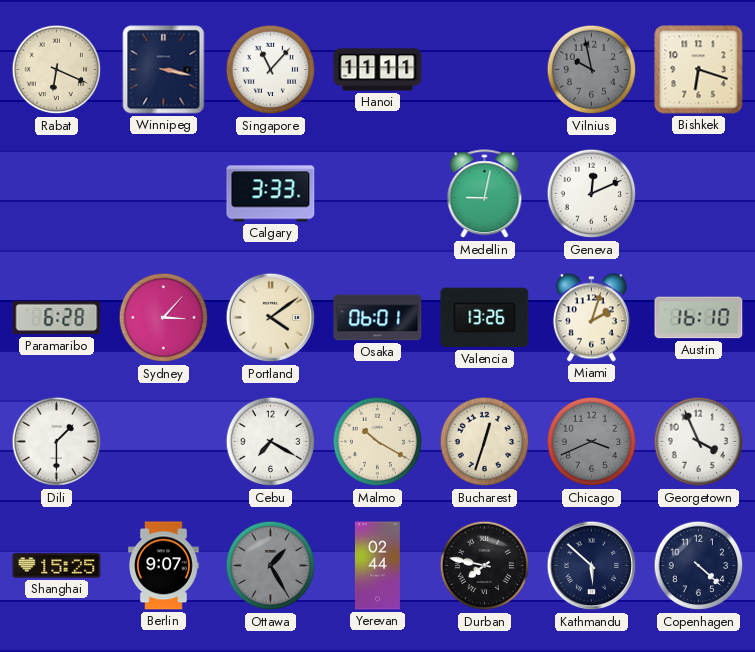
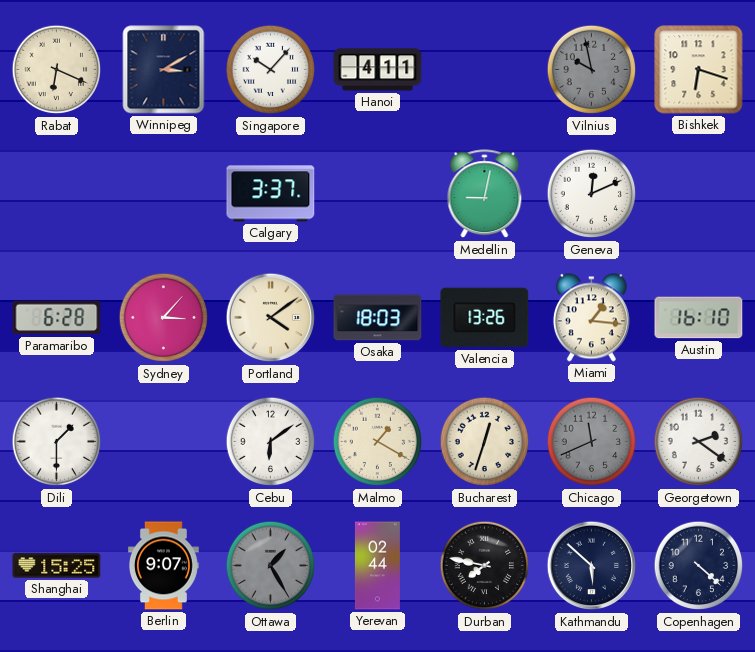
Winnipeg: 3:17 -> 3:10
Singapore: 11:07 -> 10:07
Hanoi: 11:11 -> 4:11
Calgary: 3:33 -> 3:37
Osaka: 06:01 -> 18:03
Miami: 2:03 -> 1:16
Cebu: 7:20 -> 6:09
Malmo: 10:20 -> 1:20
Chicago: 3:41 -> 11:41
Georgetown: 3:56 -> 2:21
